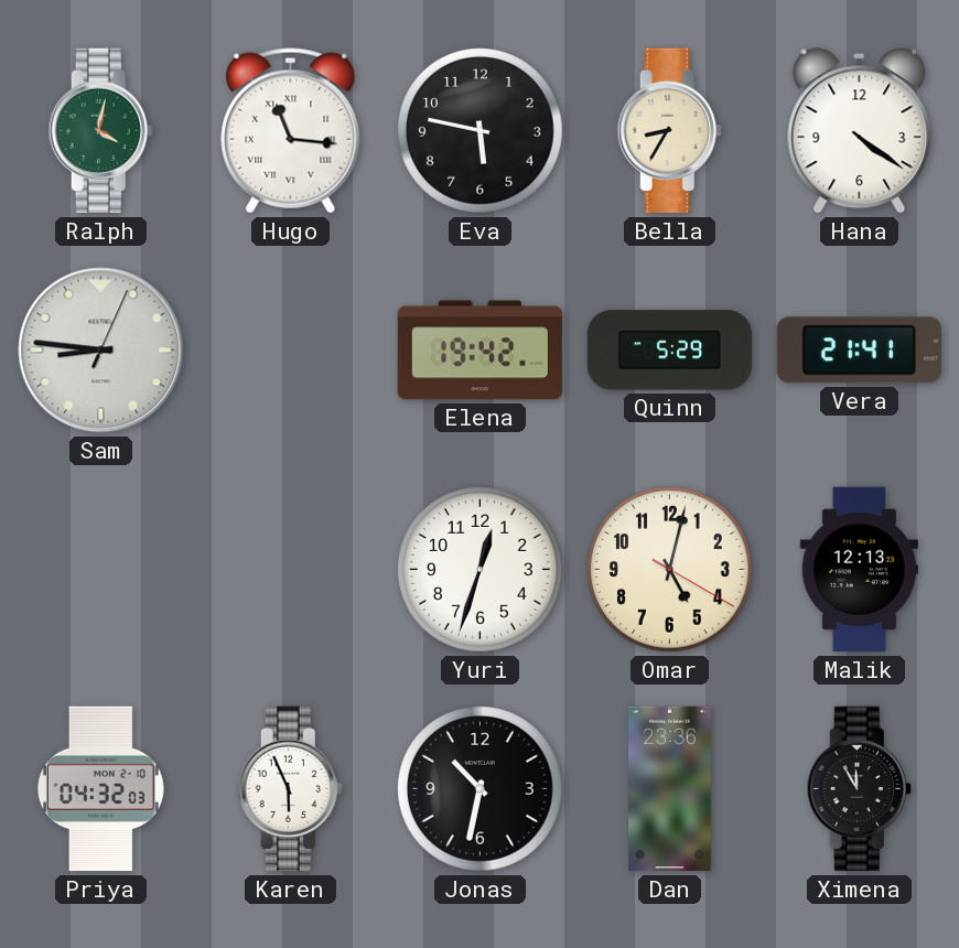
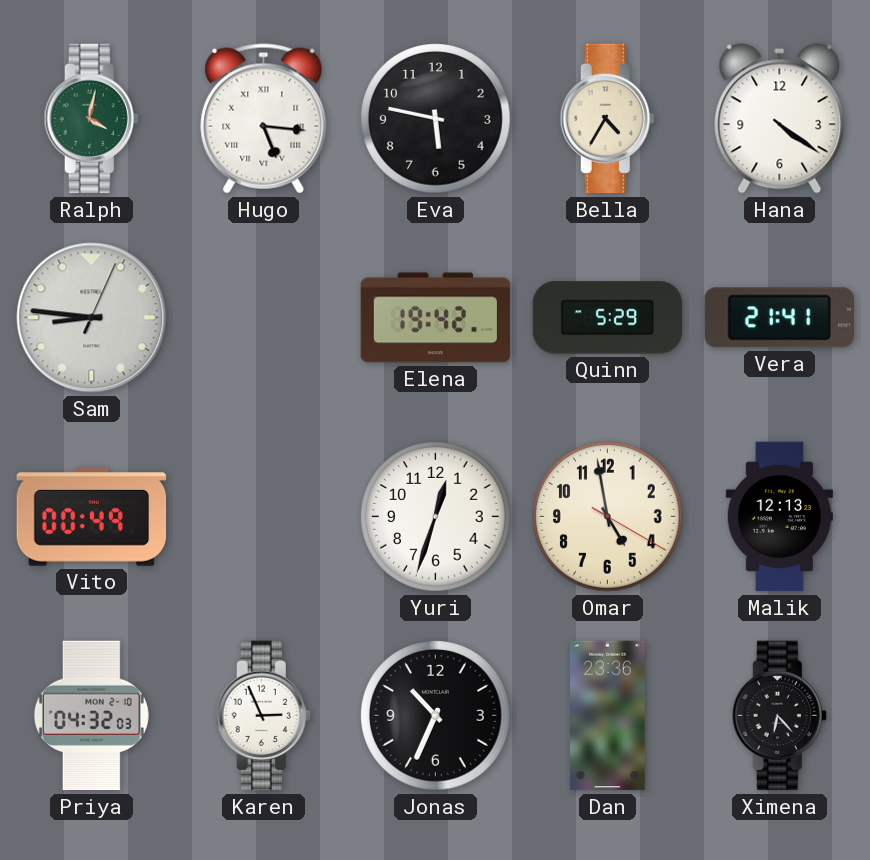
Hugo: 11:16 -> 5:16
Bella: 8:35 -> 4:35
Vito: none -> 00:49
Omar: 5:02 -> 4:58
Karen: 5:56 -> 2:56
Jonas: 10:32 -> 10:34
Ximena: 11:55 -> 6:23
